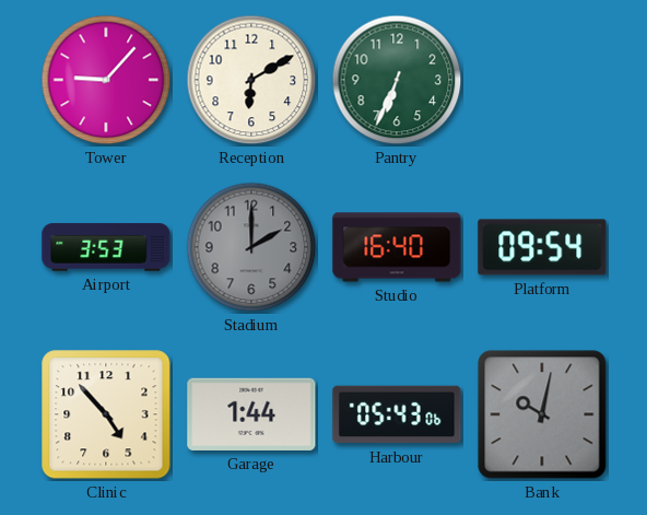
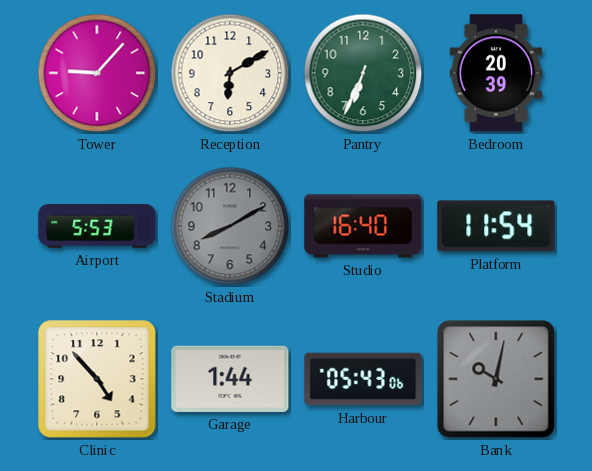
Bedroom: none -> 20:39
Airport: 3:53 -> 5:53
Stadium: 2:00 -> 8:10
Platform: 09:54 -> 11:54
